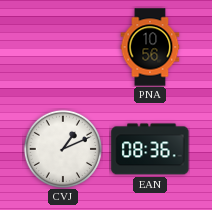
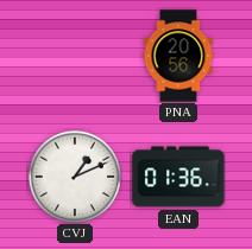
PNA: 10:56 -> 20:56
EAN: 08:36 -> 01:36
